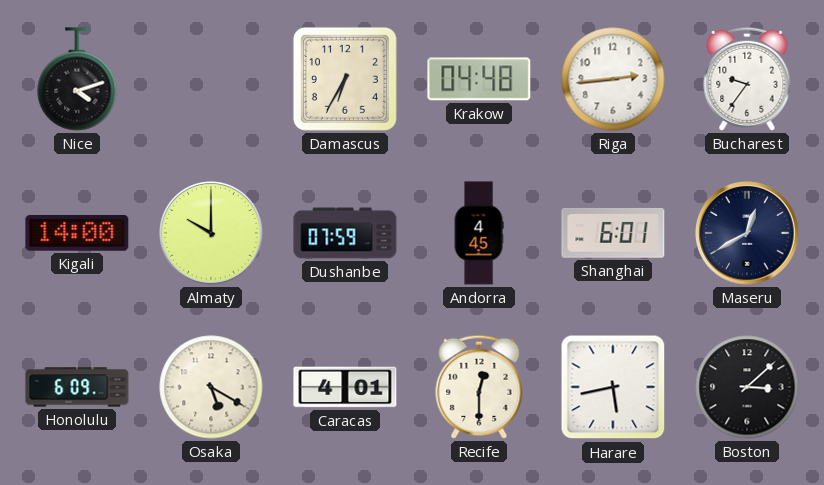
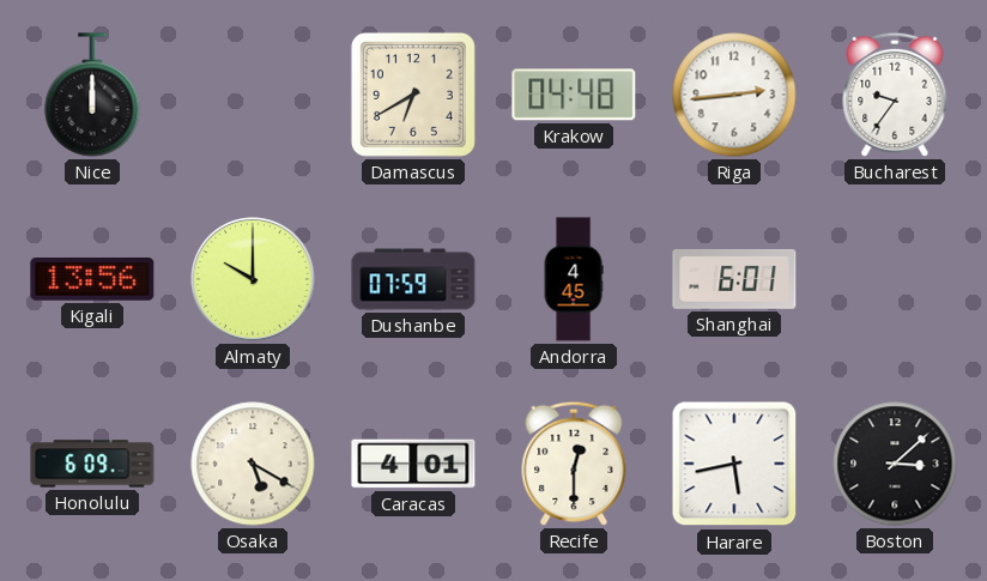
Nice: 4:12 -> 12:00
Damascus: 6:35 -> 6:40
Kigali: 14:00 -> 13:56
Maseru: 12:40 -> none
